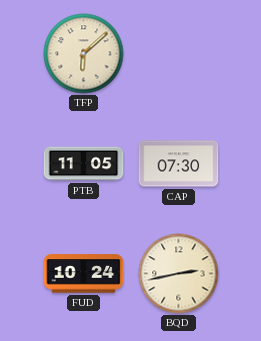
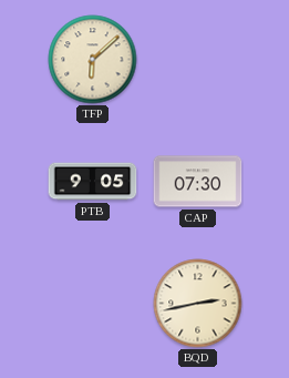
PTB: 11:05 -> 9:05
FUD: 10:24 -> none
